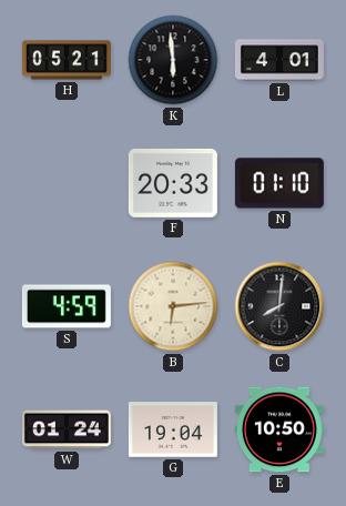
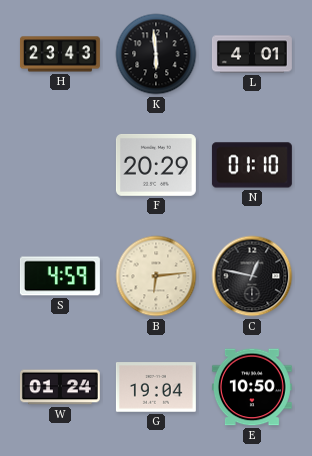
H: 05:21 -> 23:43
F: 20:33 -> 20:29
C: 8:01 -> 12:47
